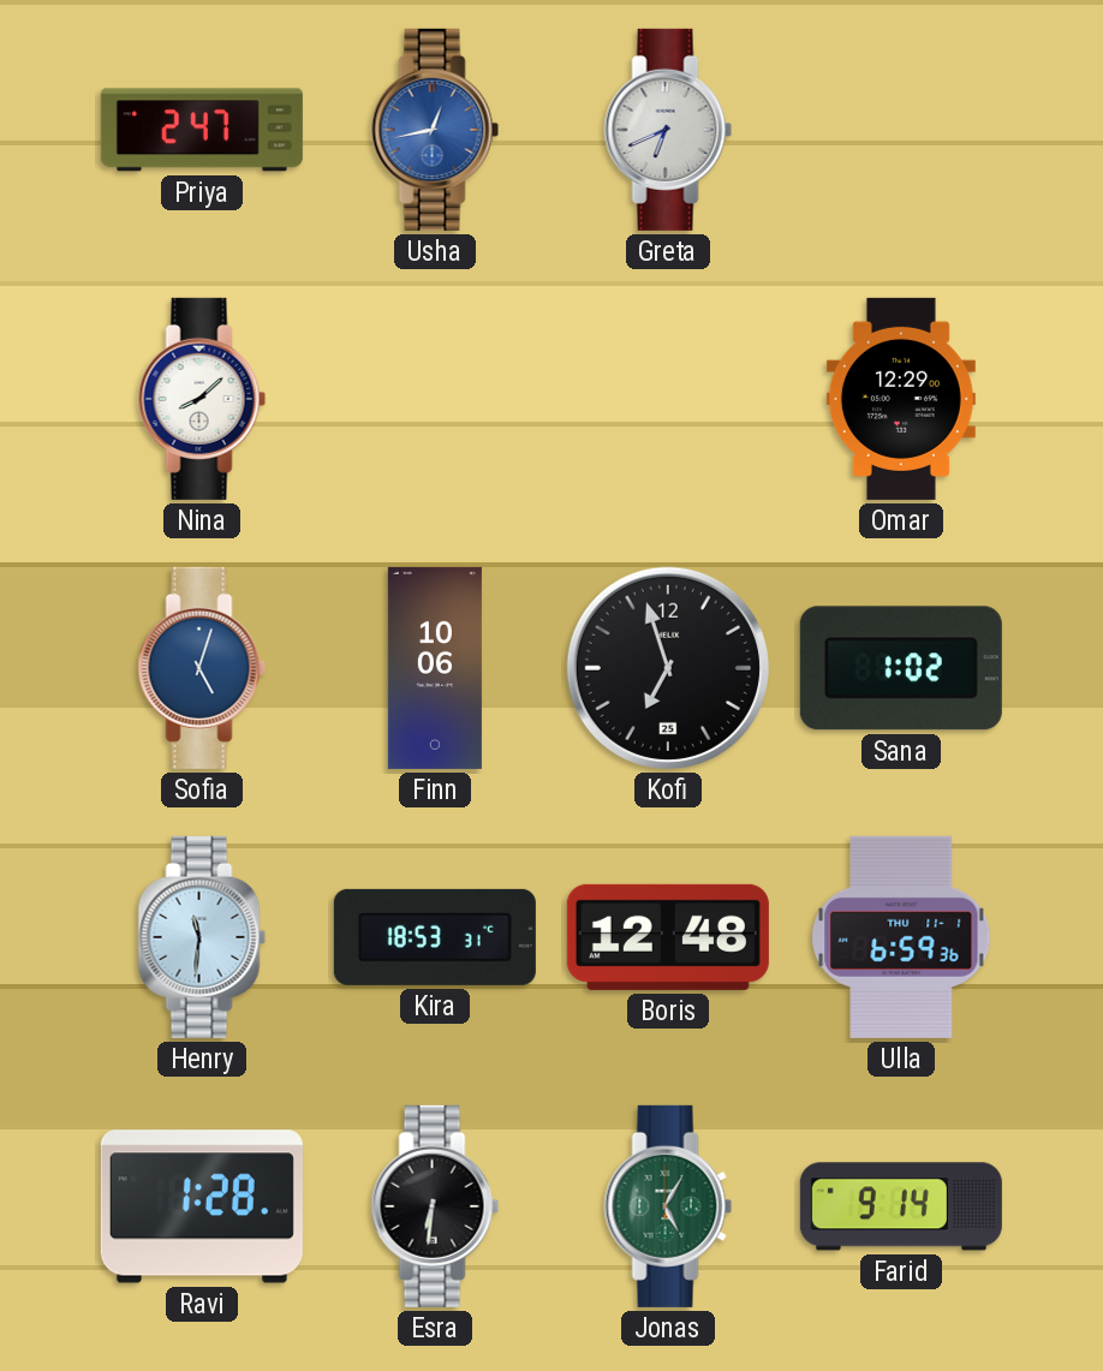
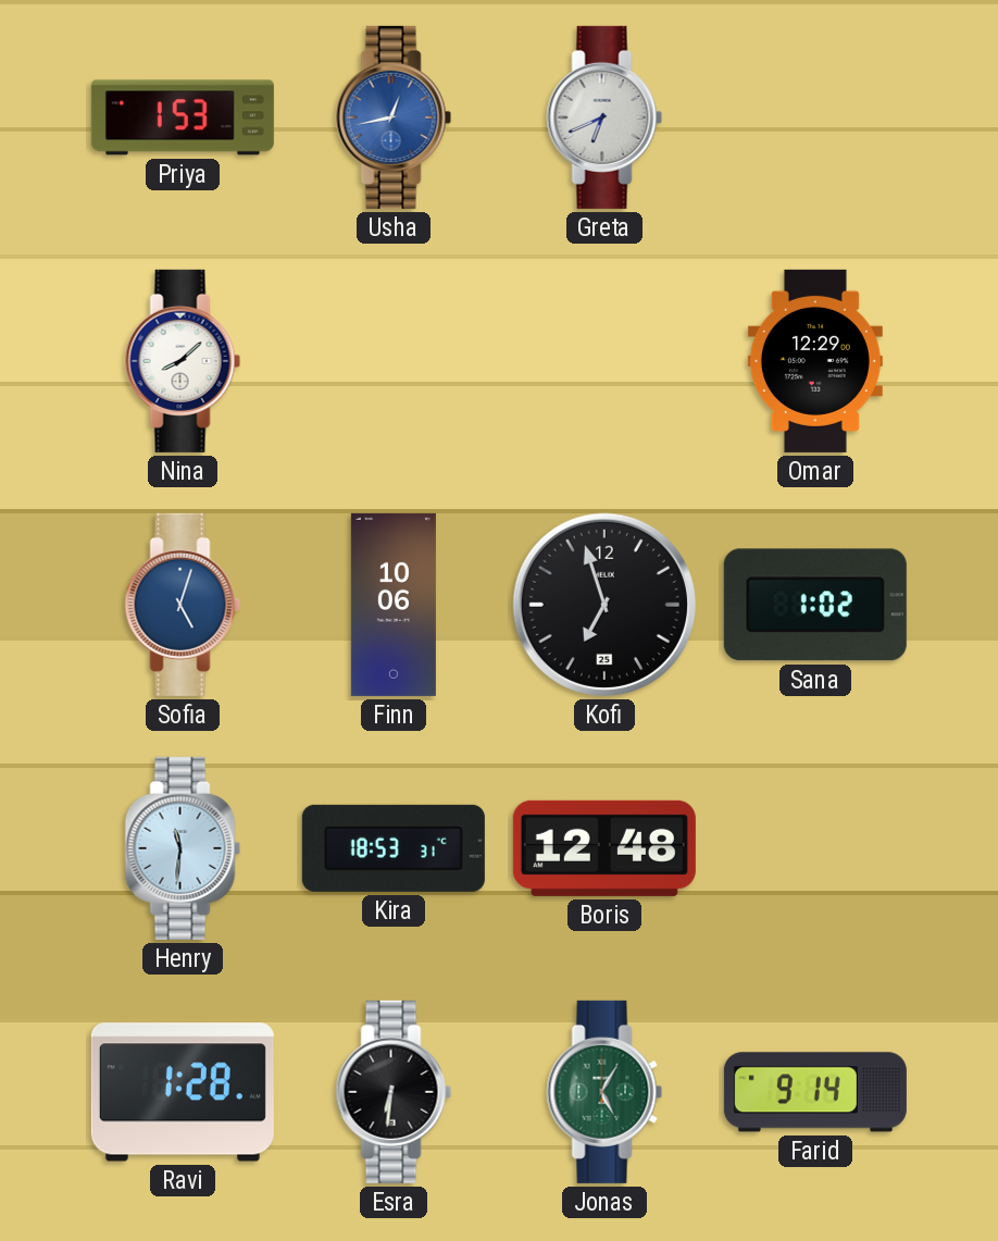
Priya: 2:47 -> 1:53
Ulla: 6:59 -> none
